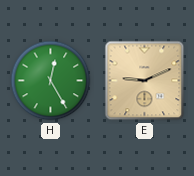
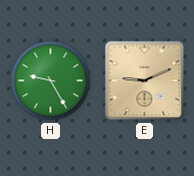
H: 12:25 -> 9:25
